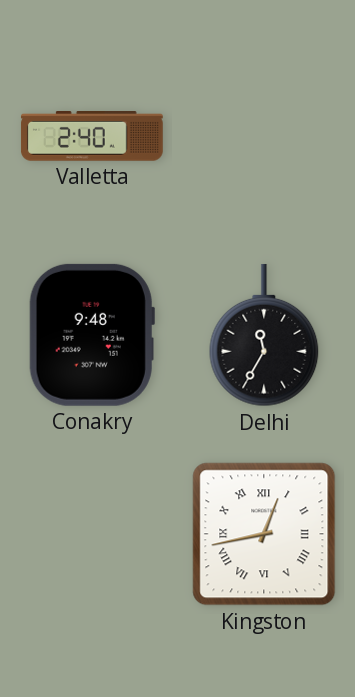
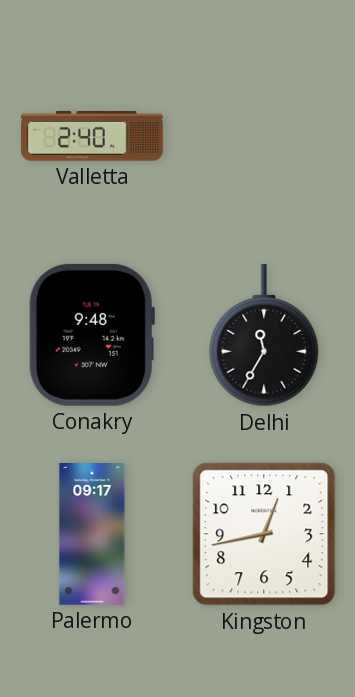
Palermo: none -> 09:17
Kingston numerals: Roman -> Arabic
